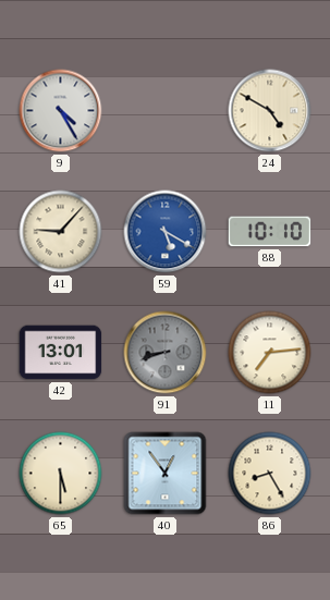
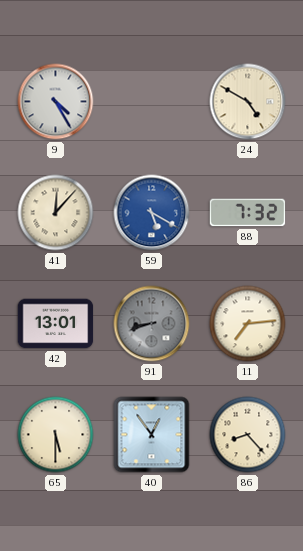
41: 9:07 -> 12:07
88: 10:10 -> 7:32
86: 8:25 -> 8:23
